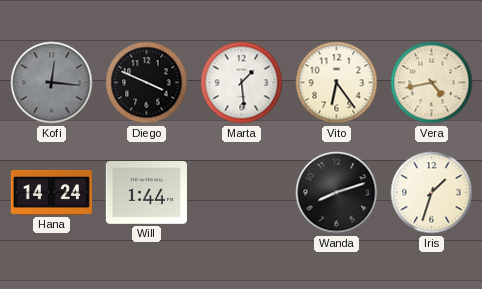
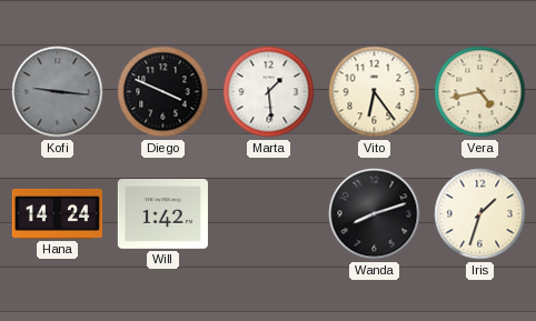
Kofi: 12:16 -> 9:16
Will: 1:44 -> 1:42
